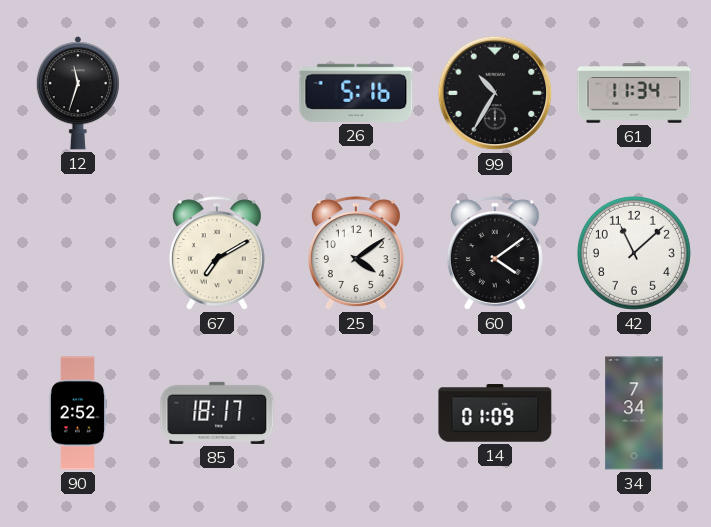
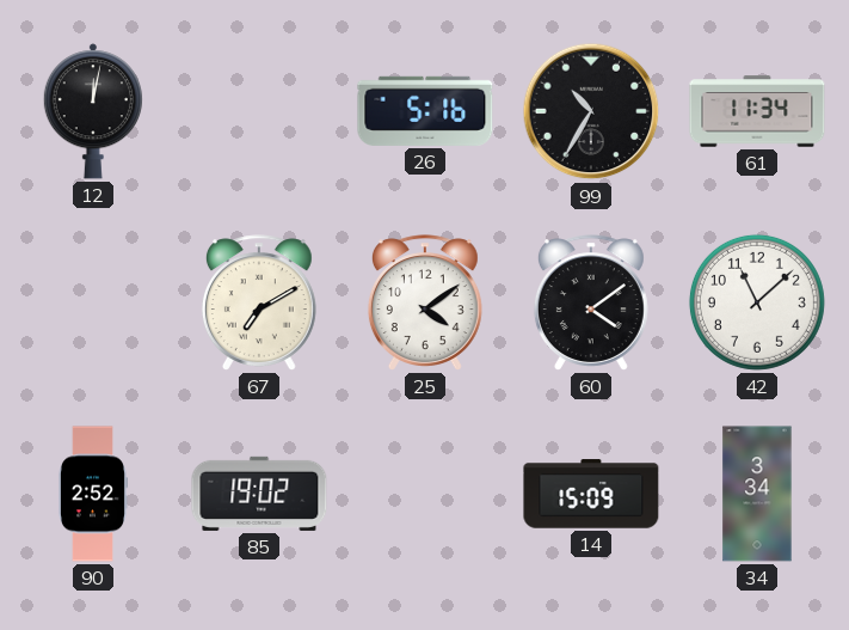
12: 11:33 -> 12:02
85: 18:17 -> 19:02
14: 01:09 -> 15:09
34: 7:34 -> 3:34
